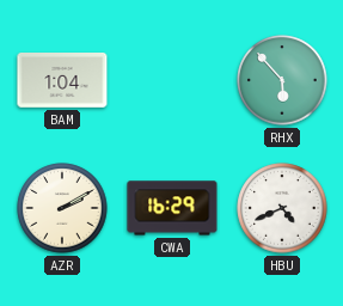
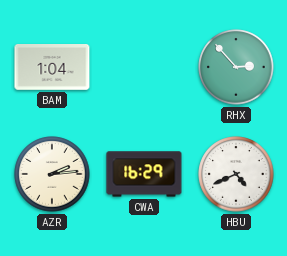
RHX: 5:53 -> 2:53
AZR: 2:10 -> 2:14
